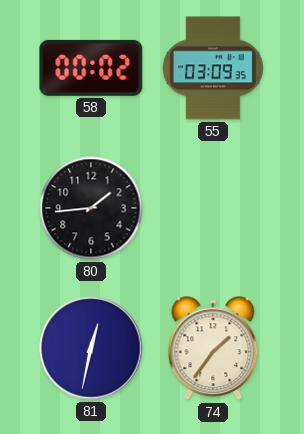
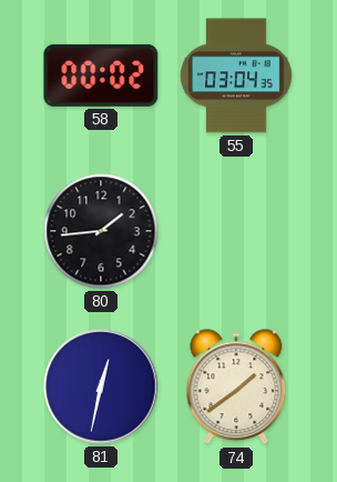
55: 03:09 -> 03:04
74: 1:36 -> 1:39
